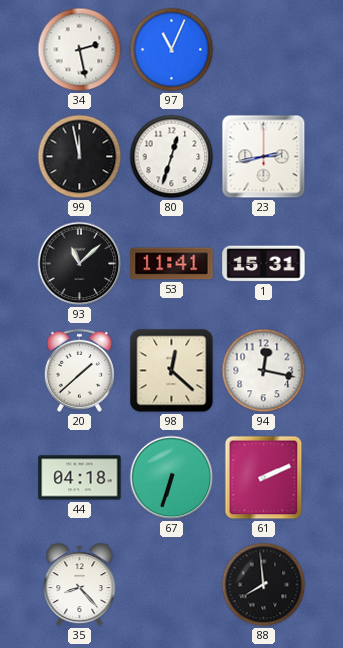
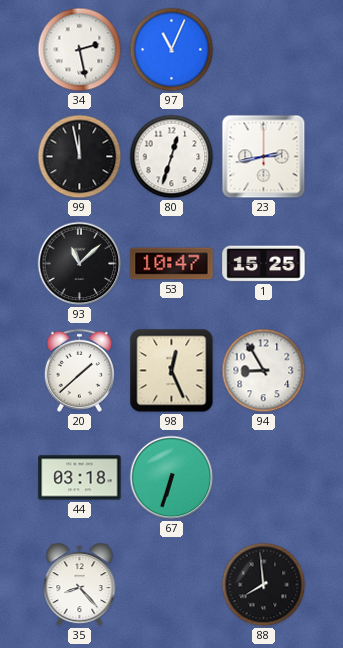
53: 11:41 -> 10:47
1: 15:31 -> 15:25
98: 12:22 -> 12:26
94: 12:17 -> 8:55
44: 04:18 -> 03:18
61: 2:11 -> none
